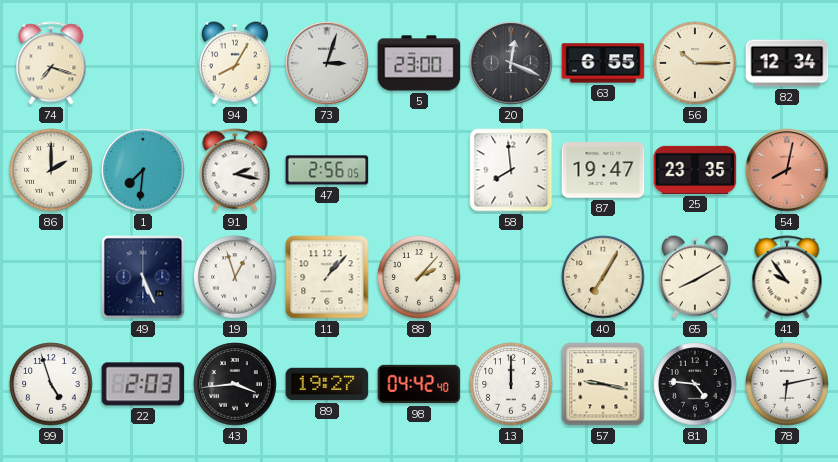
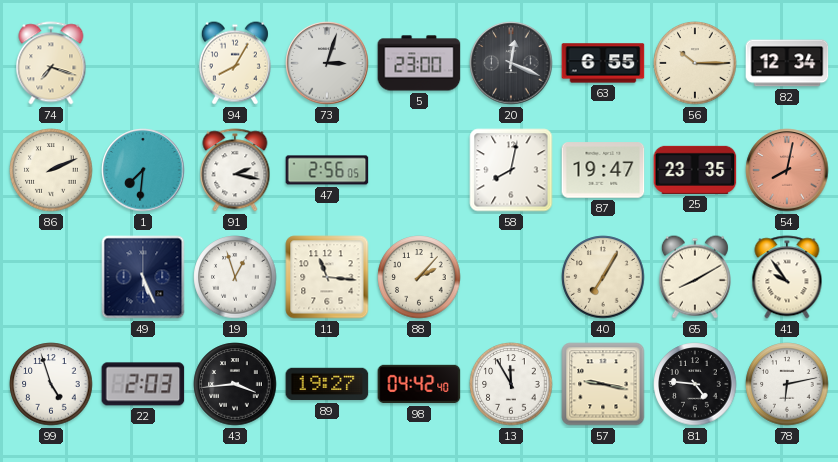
86: 2:00 -> 2:11
58: 7:59 -> 8:02
11: 1:07 -> 11:16
13: 12:00 -> 11:55
